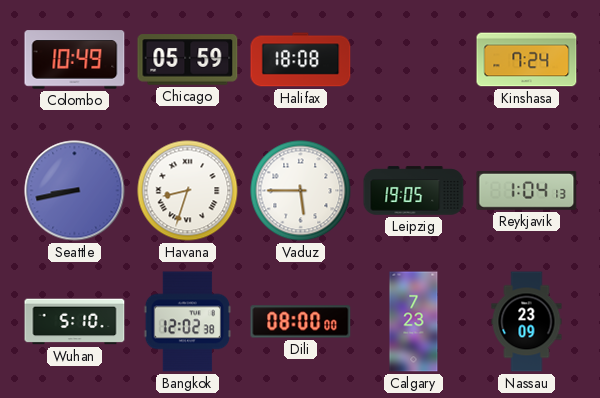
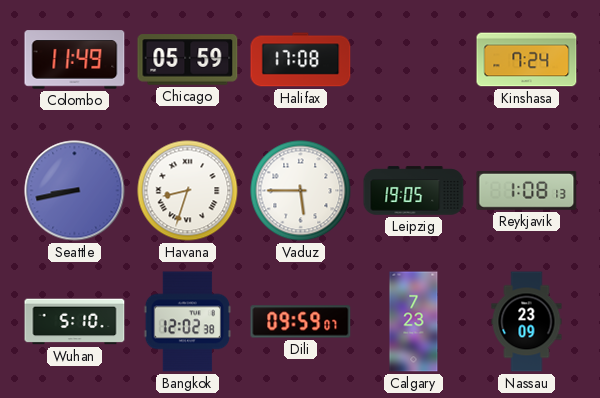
Colombo: 10:49 -> 11:49
Halifax: 18:08 -> 17:08
Reykjavik: 1:04 -> 1:08
Dili: 08:00 -> 09:59
